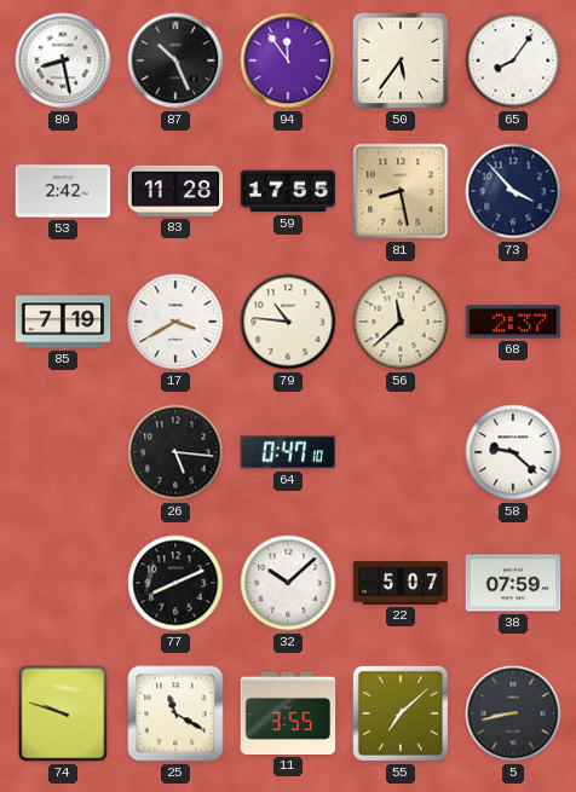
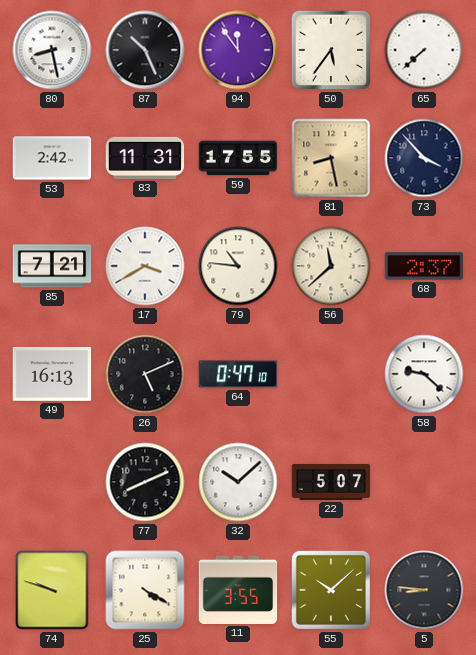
65: 8:06 -> 7:38
83: 11:28 -> 11:31
85: 7:19 -> 7:21
49: none -> 16:13
26: 5:16 -> 5:11
38: 07:59 -> none
25: 11:20 -> 4:20
55: 7:08 -> 10:08
5: 8:43 -> 8:46
